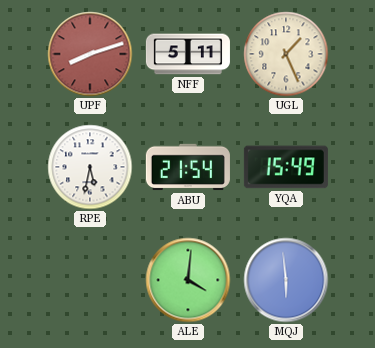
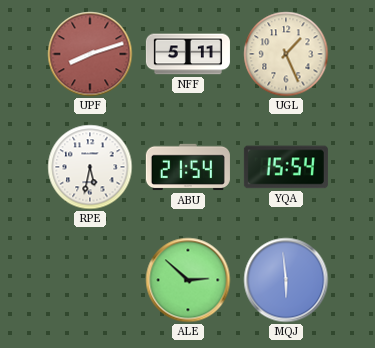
YQA: 15:49 -> 15:54
ALE: 4:01 -> 2:52
